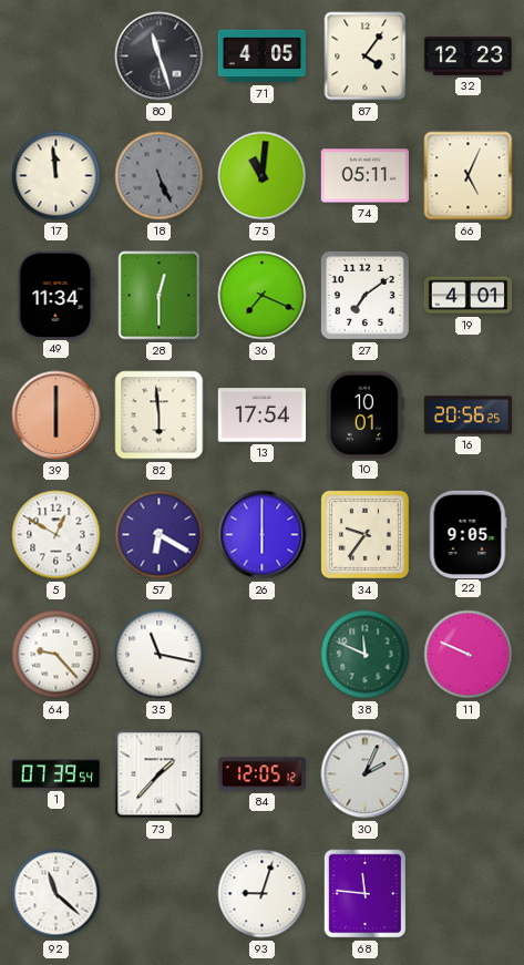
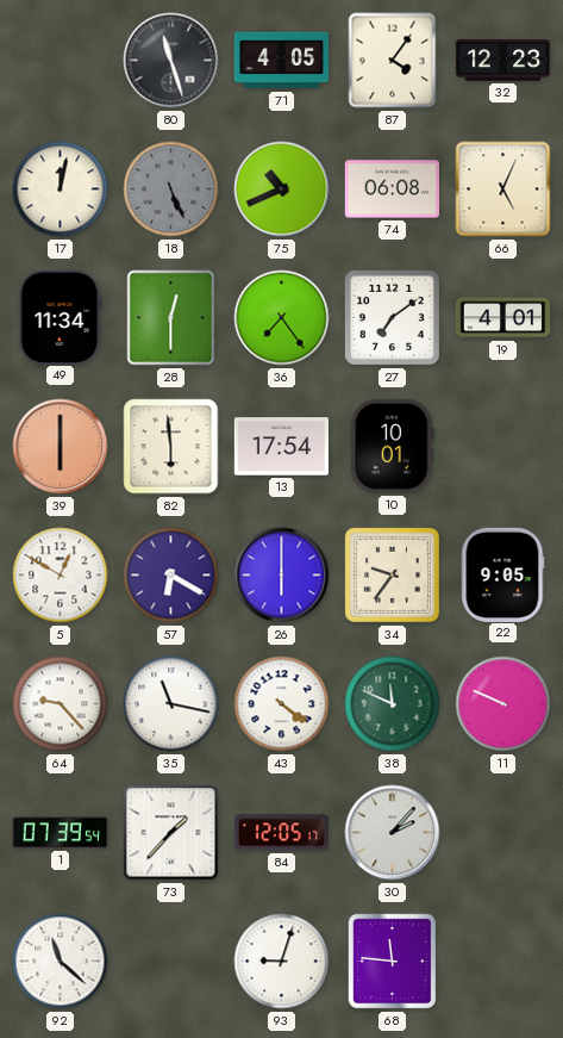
17: 11:59 -> 12:02
75: 11:01 -> 10:41
74: 05:11 -> 06:08
36: 7:19 -> 7:24
16: 20:56 -> none
43: none -> 4:21
84: 12:05:12 -> 12:05:17
30: 2:04 -> 2:07
